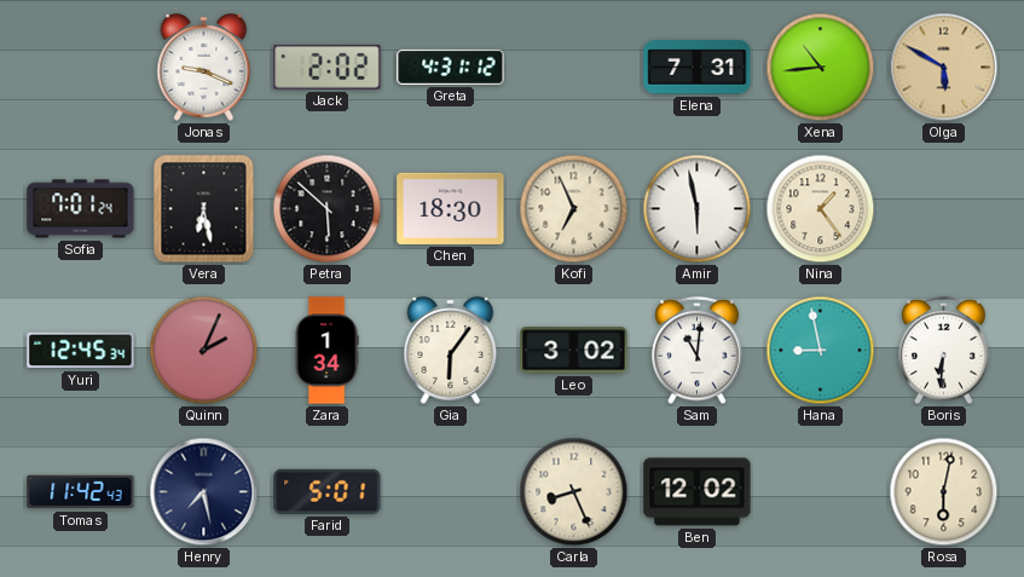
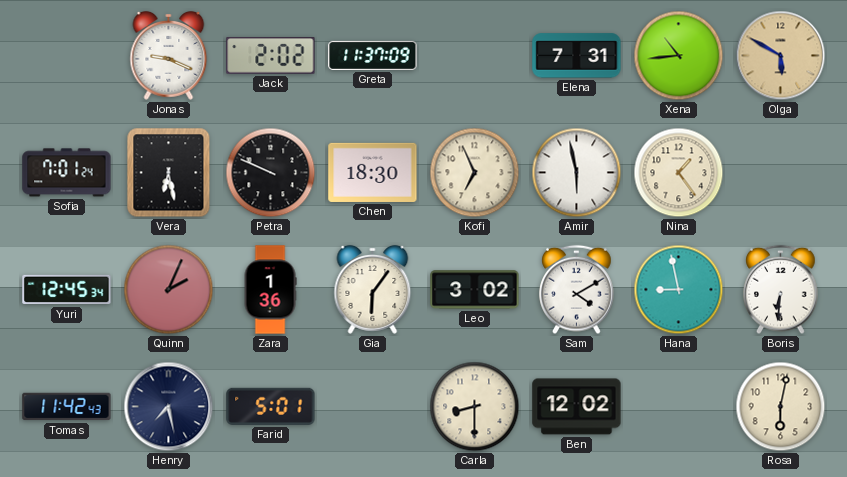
Greta: 4:31 -> 11:37
Petra: 5:52 -> 9:49
Zara: 1:34 -> 1:36
Sam: 11:01 -> 4:10
Carla: 8:26 -> 8:30
